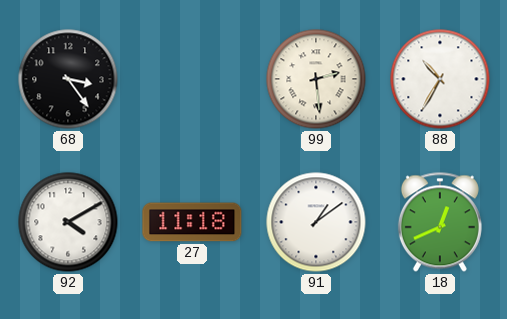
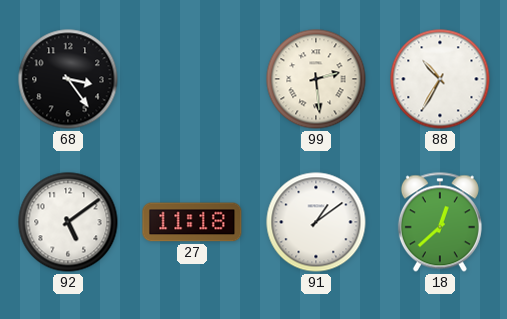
92: 4:10 -> 5:09
18: 12:41 -> 12:38
